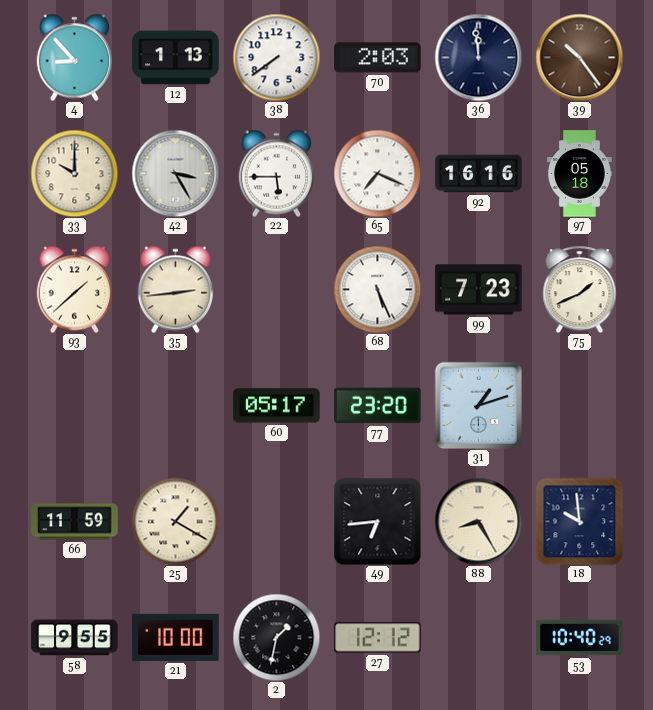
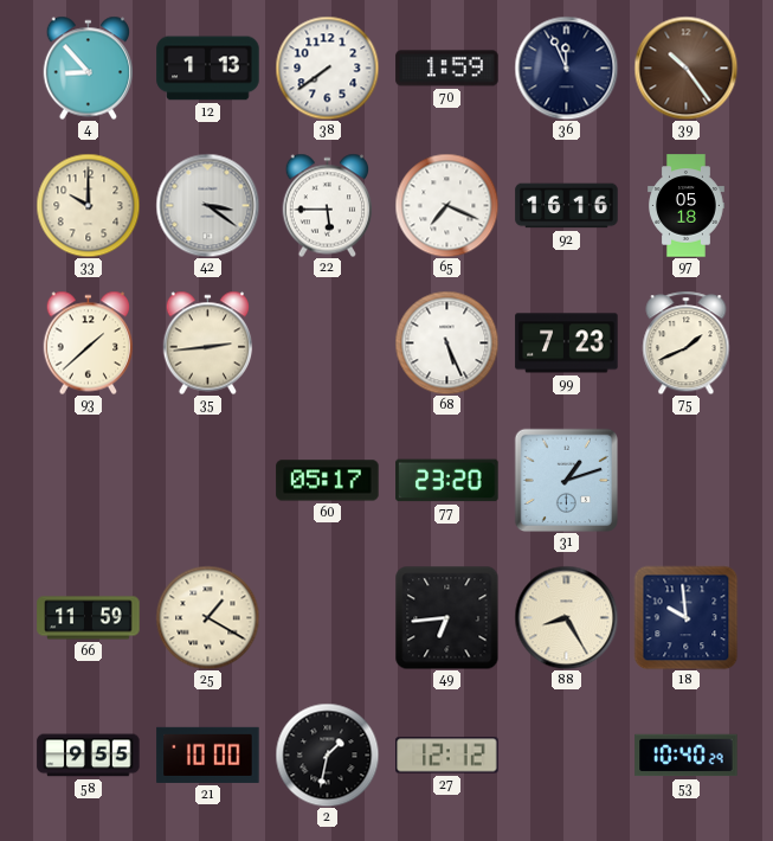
70: 2:03 -> 1:59
36: 11:59 -> 11:56
42: 3:25 -> 3:21
